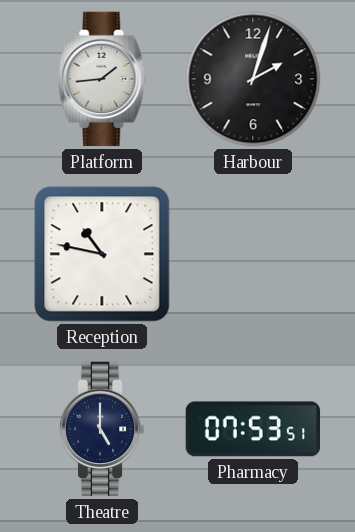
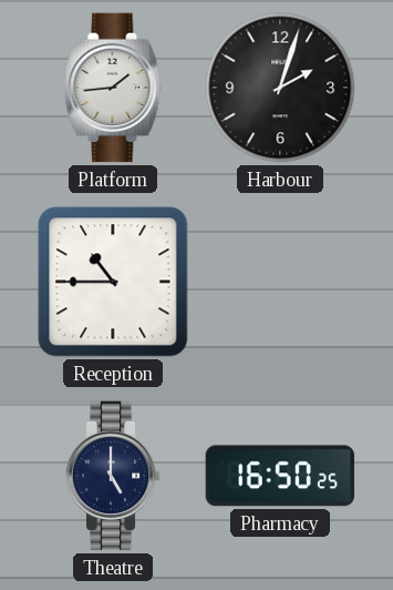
Reception: 10:47 -> 10:45
Pharmacy: 07:53 -> 16:50
